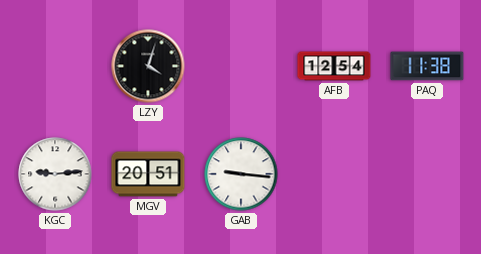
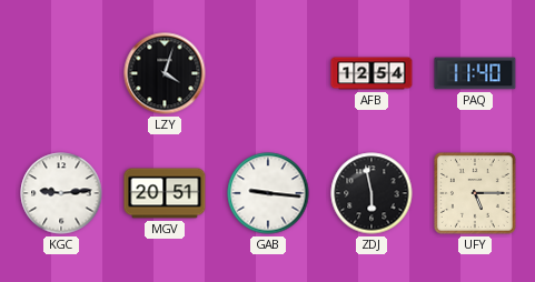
PAQ: 11:38 -> 11:40
ZDJ: none -> 5:58
UFY: none -> 5:15
